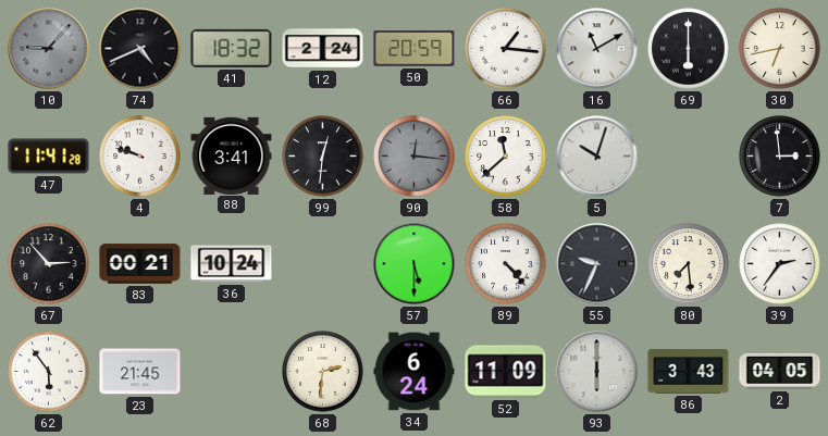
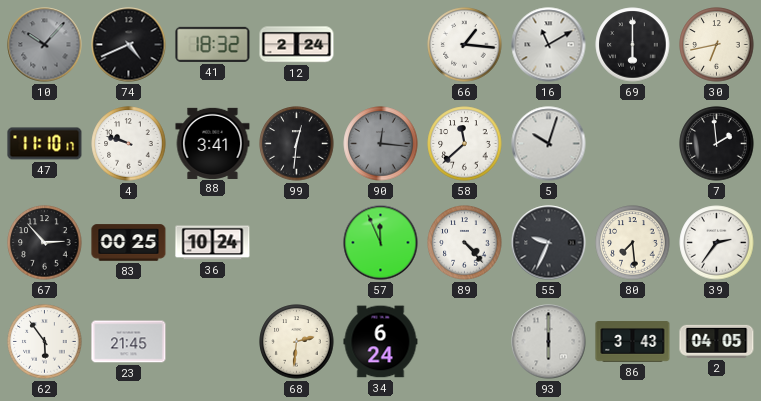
10: 9:07 -> 10:07
50: 20:59 -> none
47: 11:41 -> 11:10
7: 2:59 -> 1:59
83: 00:21 -> 00:25
57: 5:30 -> 11:56
52: 11:09 -> none
